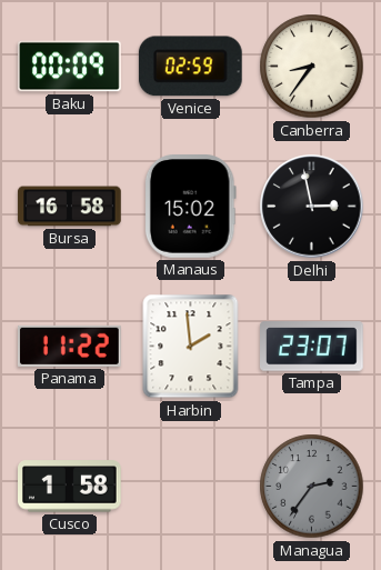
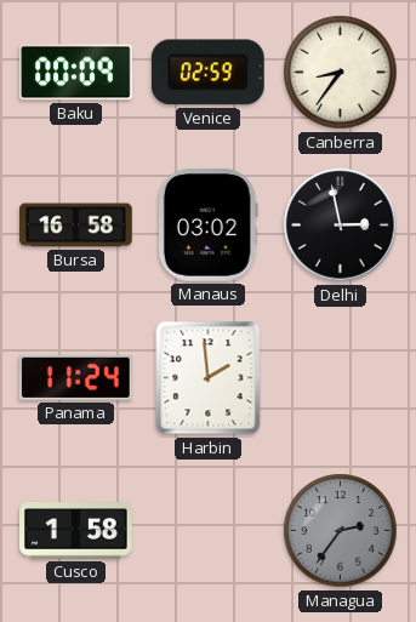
Manaus: 15:02 -> 03:02
Panama: 11:22 -> 11:24
Tampa: 23:07 -> none
